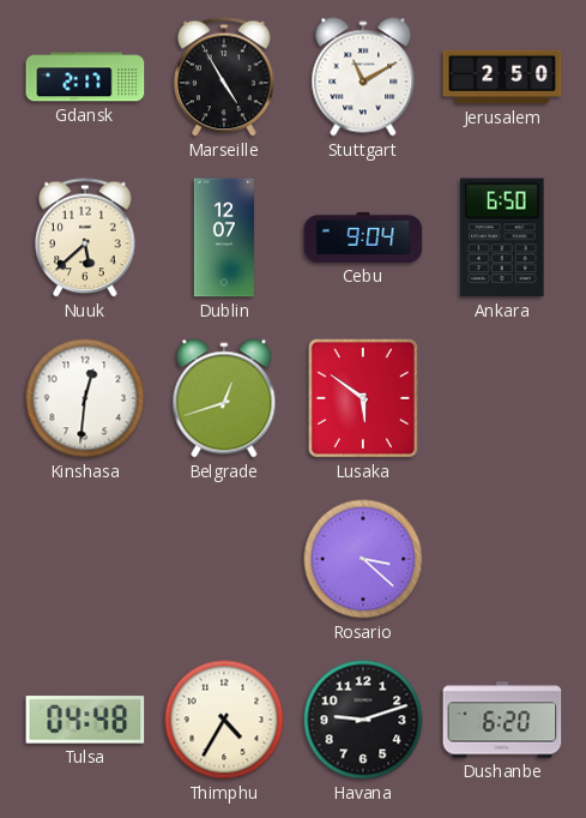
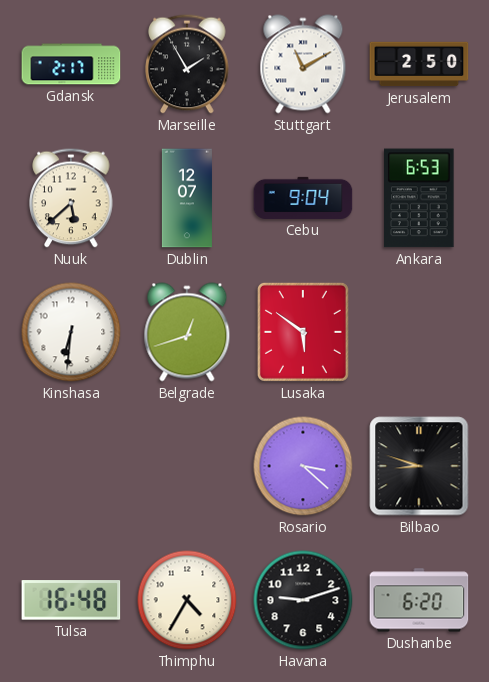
Marseille: 4:55 -> 1:55
Ankara: 6:50 -> 6:53
Kinshasa: 12:31 -> 6:31
Bilbao: none -> 8:48
Tulsa: 04:48 -> 16:48
